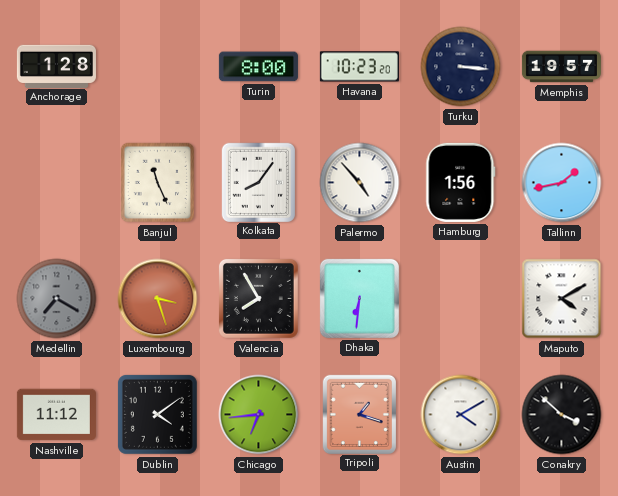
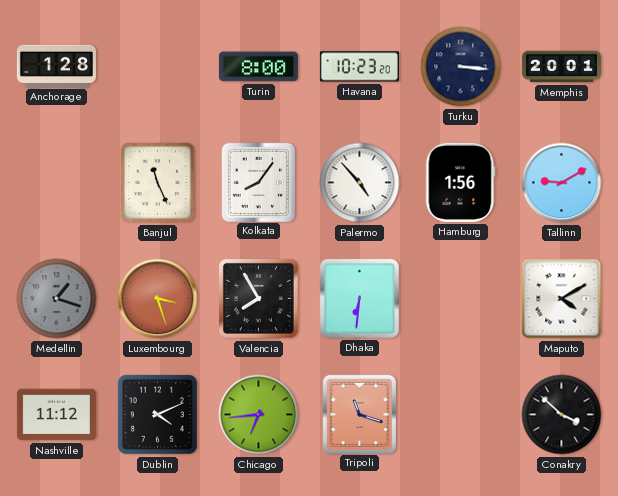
Memphis: 19:57 -> 20:01
Tallinn: 1:43 -> 9:10
Medellin: 7:20 -> 1:18
Dublin: 4:09 -> 4:11
Tripoli: 1:18 -> 11:18
Austin: 4:10 -> none
